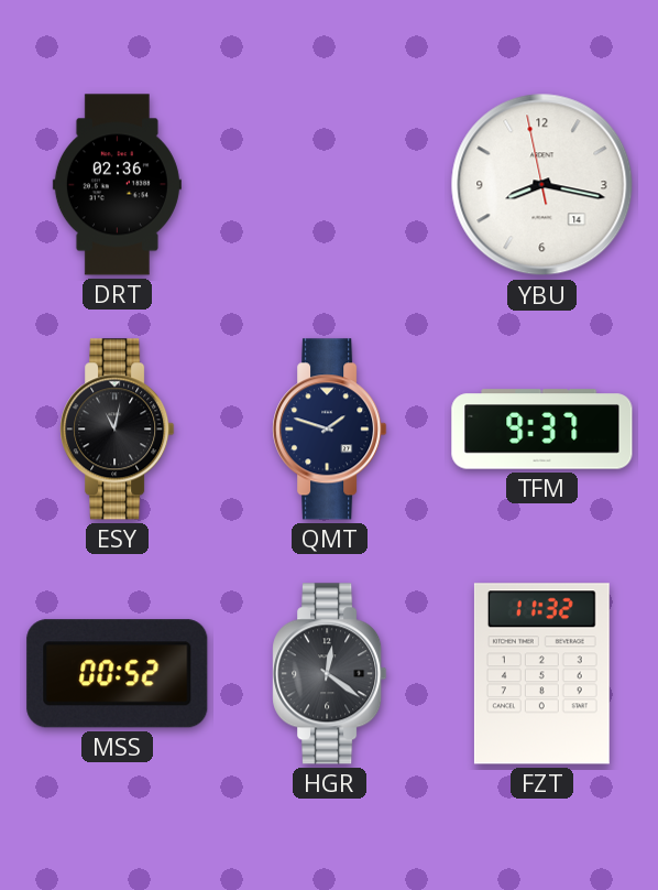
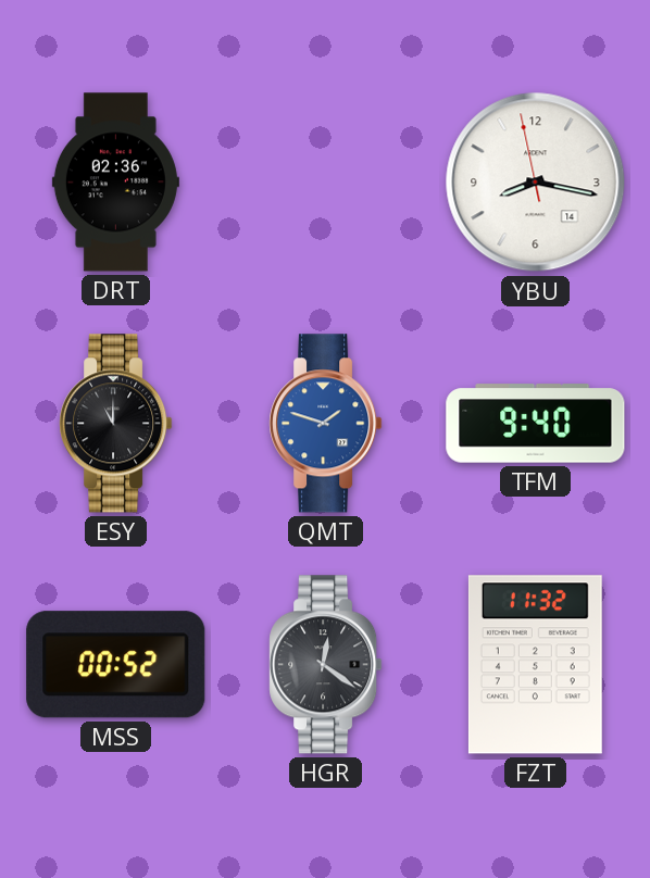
ESY: 11:02 -> 11:00
QMT dial: navy -> blue
TFM: 9:37 -> 9:40
